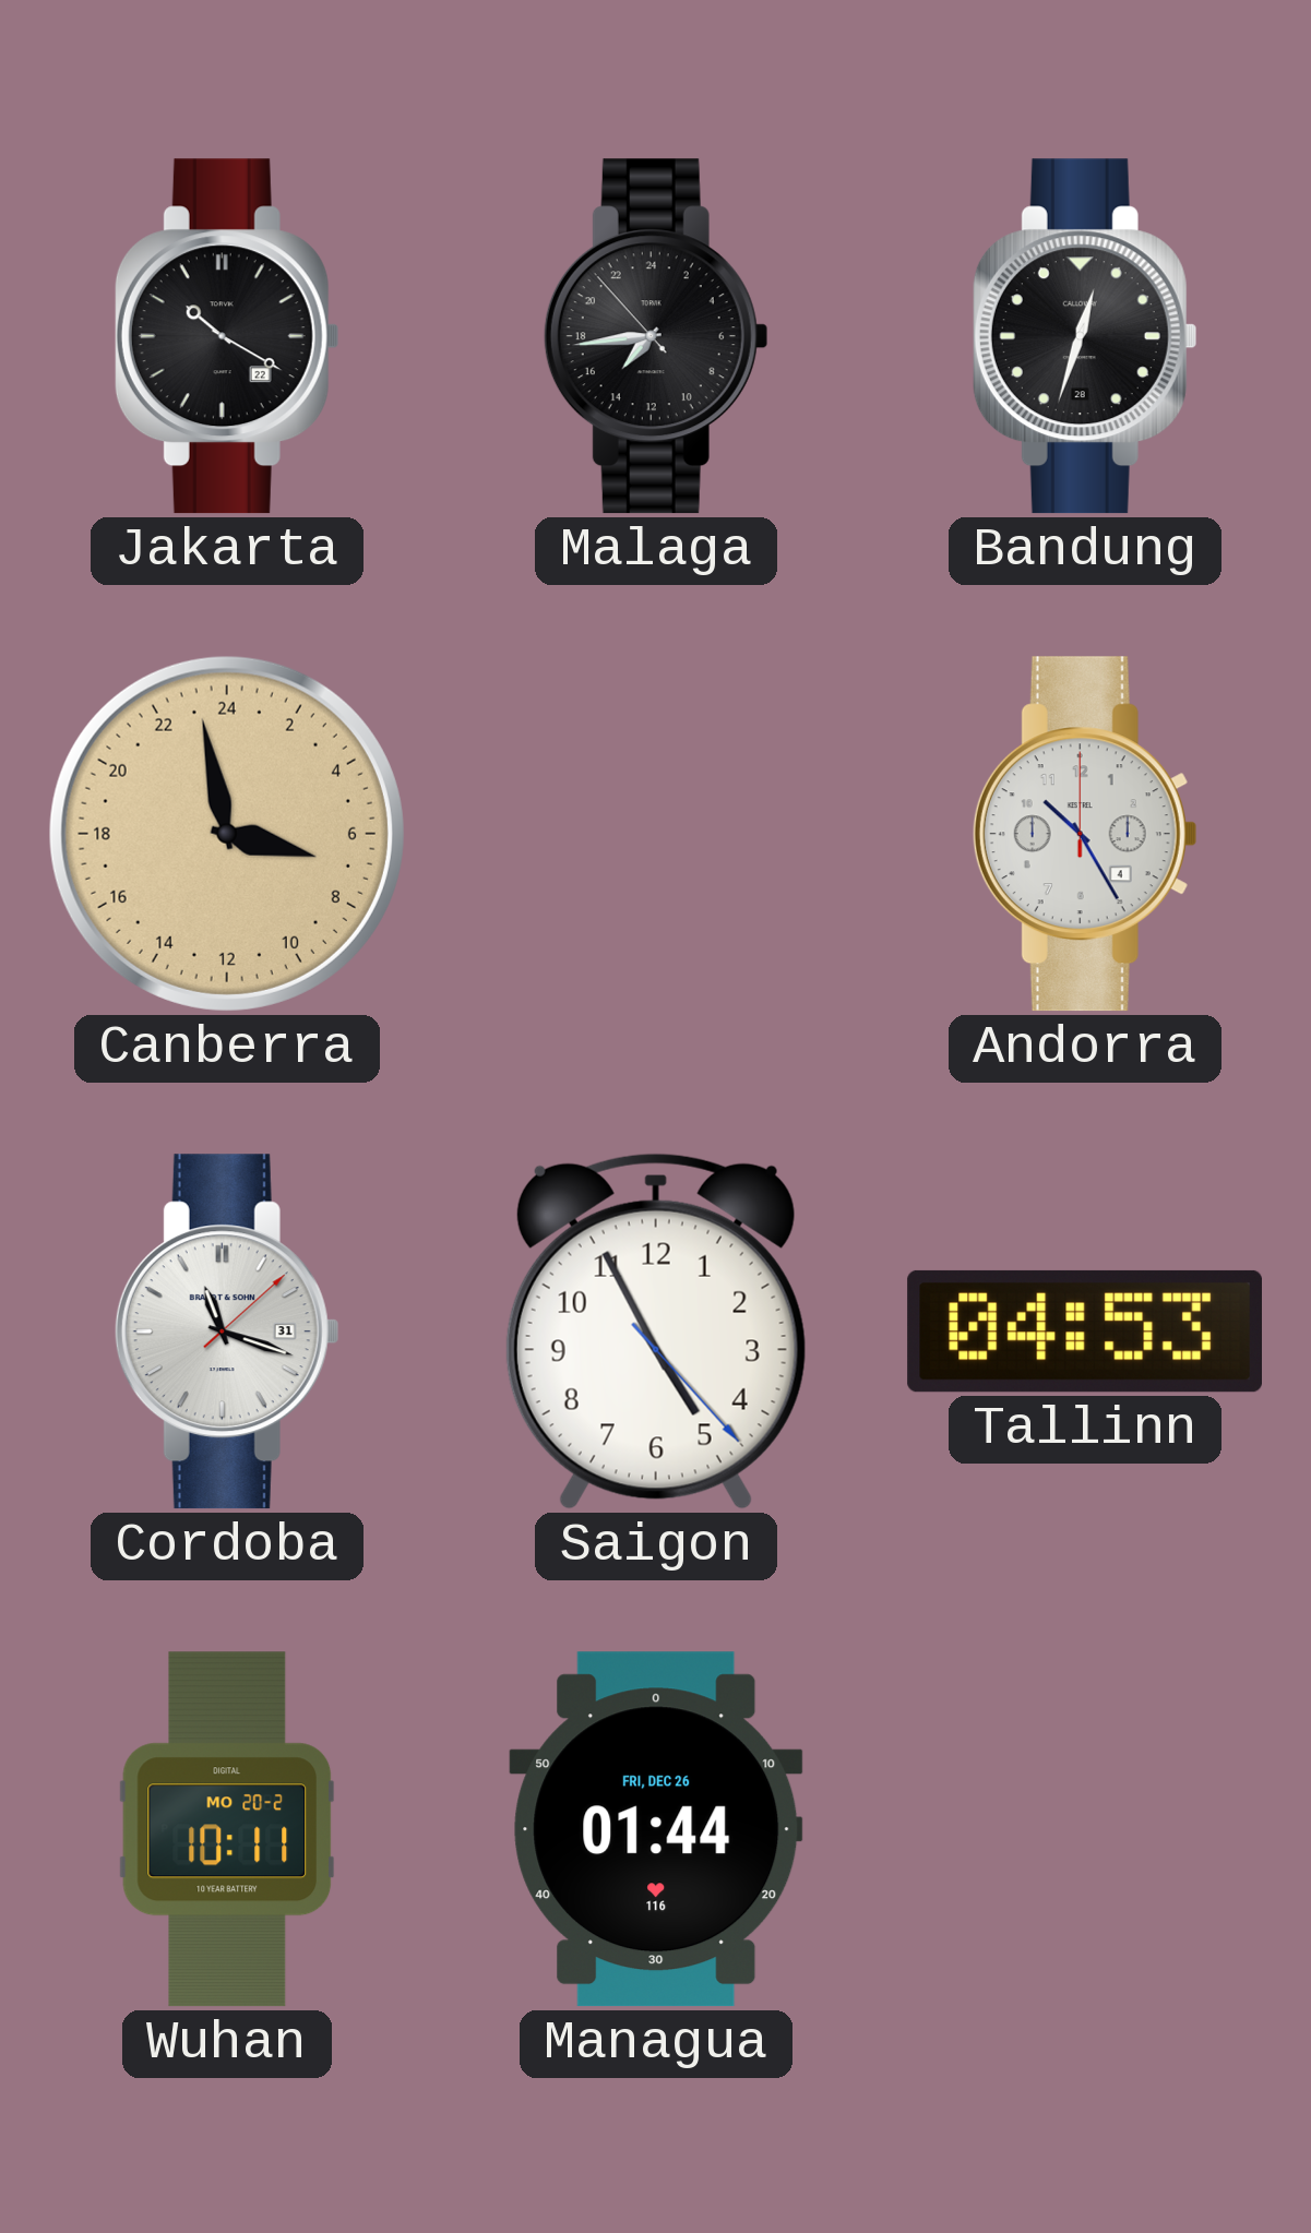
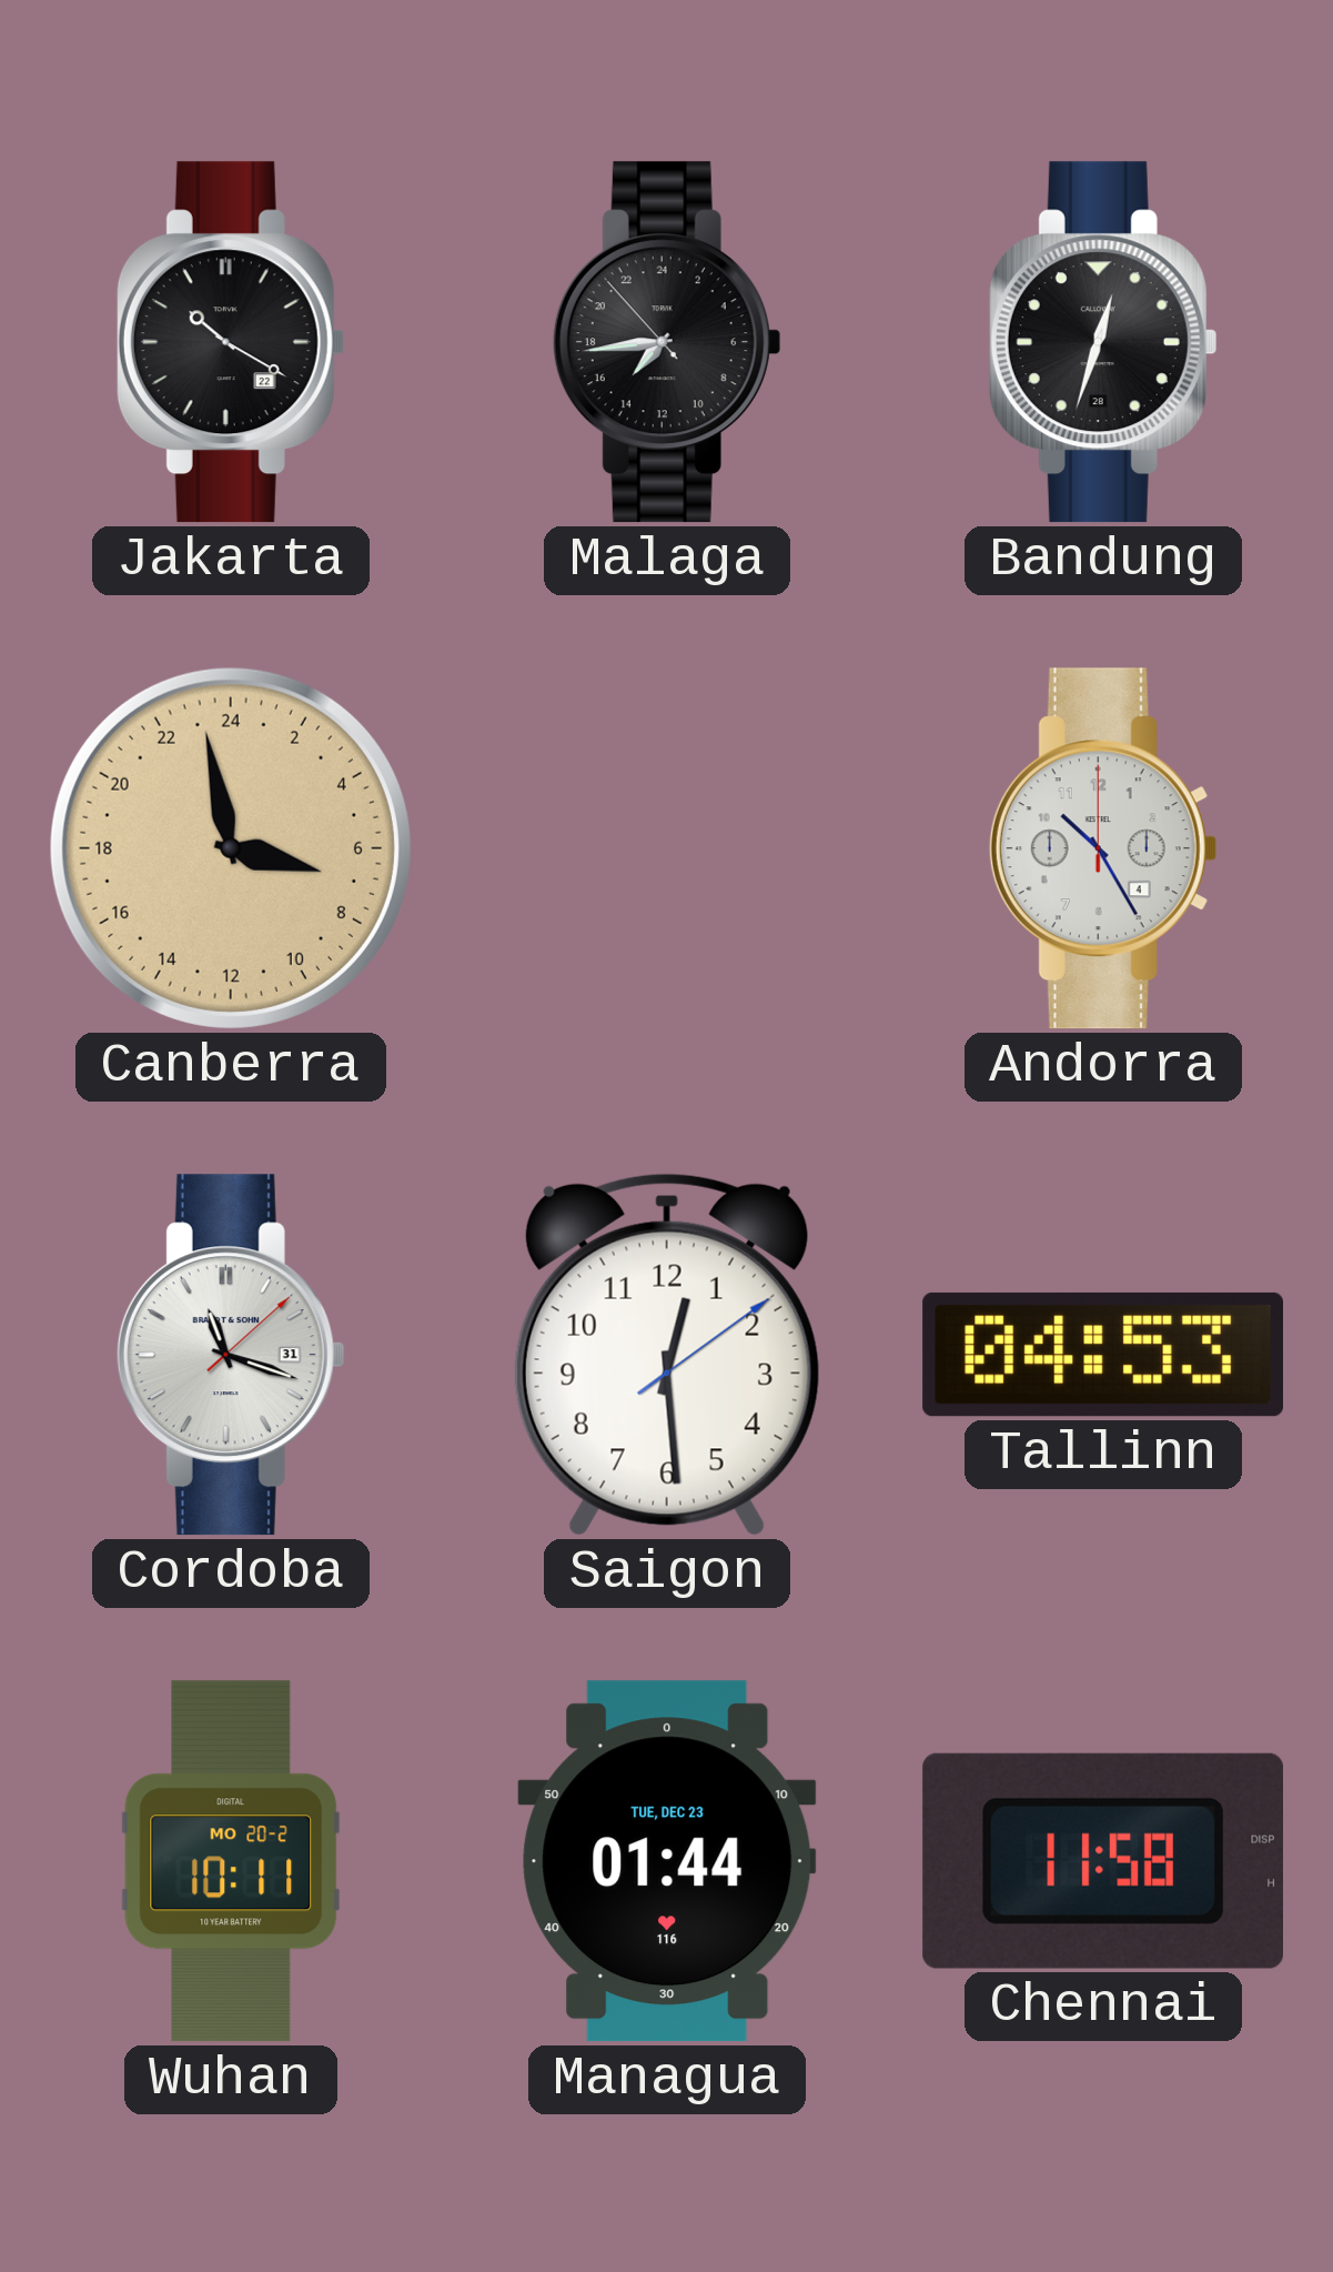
Saigon: 4:55 -> 12:29
Managua date: FRI, DEC 26 -> TUE, DEC 23
Chennai: none -> 11:58
